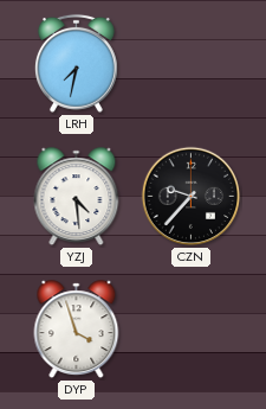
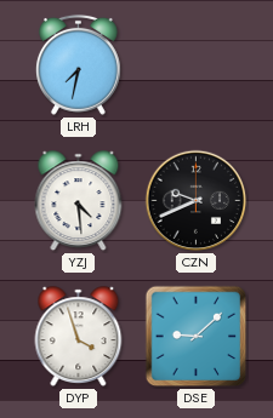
CZN: 9:37 -> 9:41
DSE: none -> 9:08
